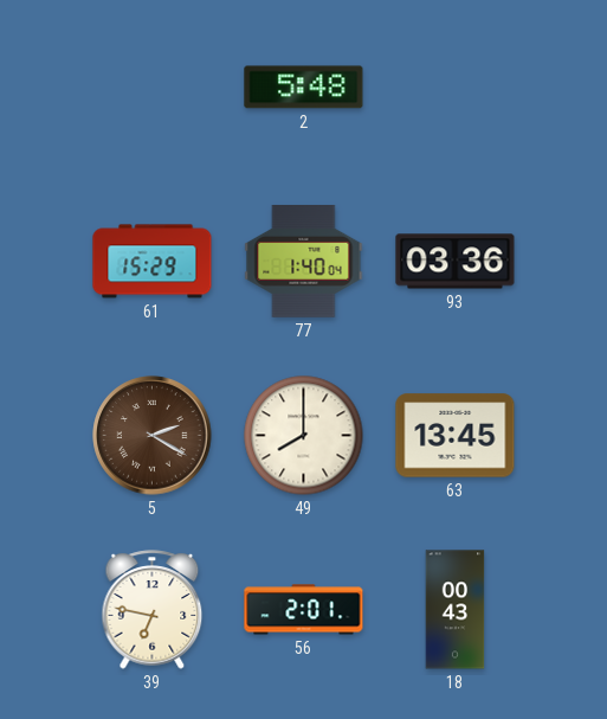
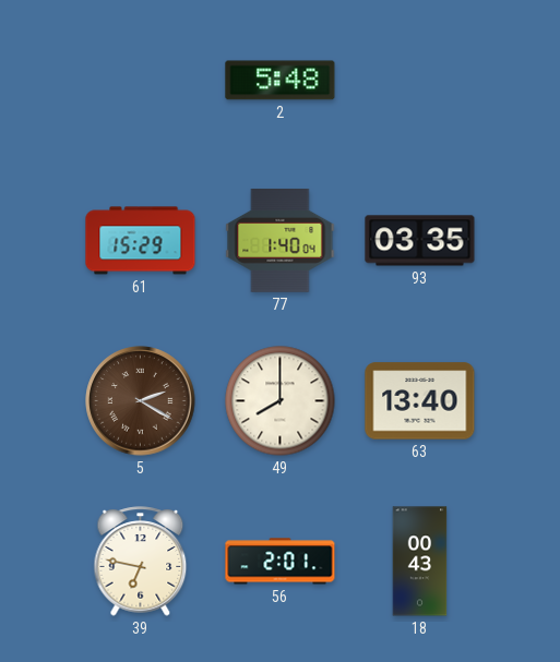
93: 03:36 -> 03:35
63: 13:45 -> 13:40
